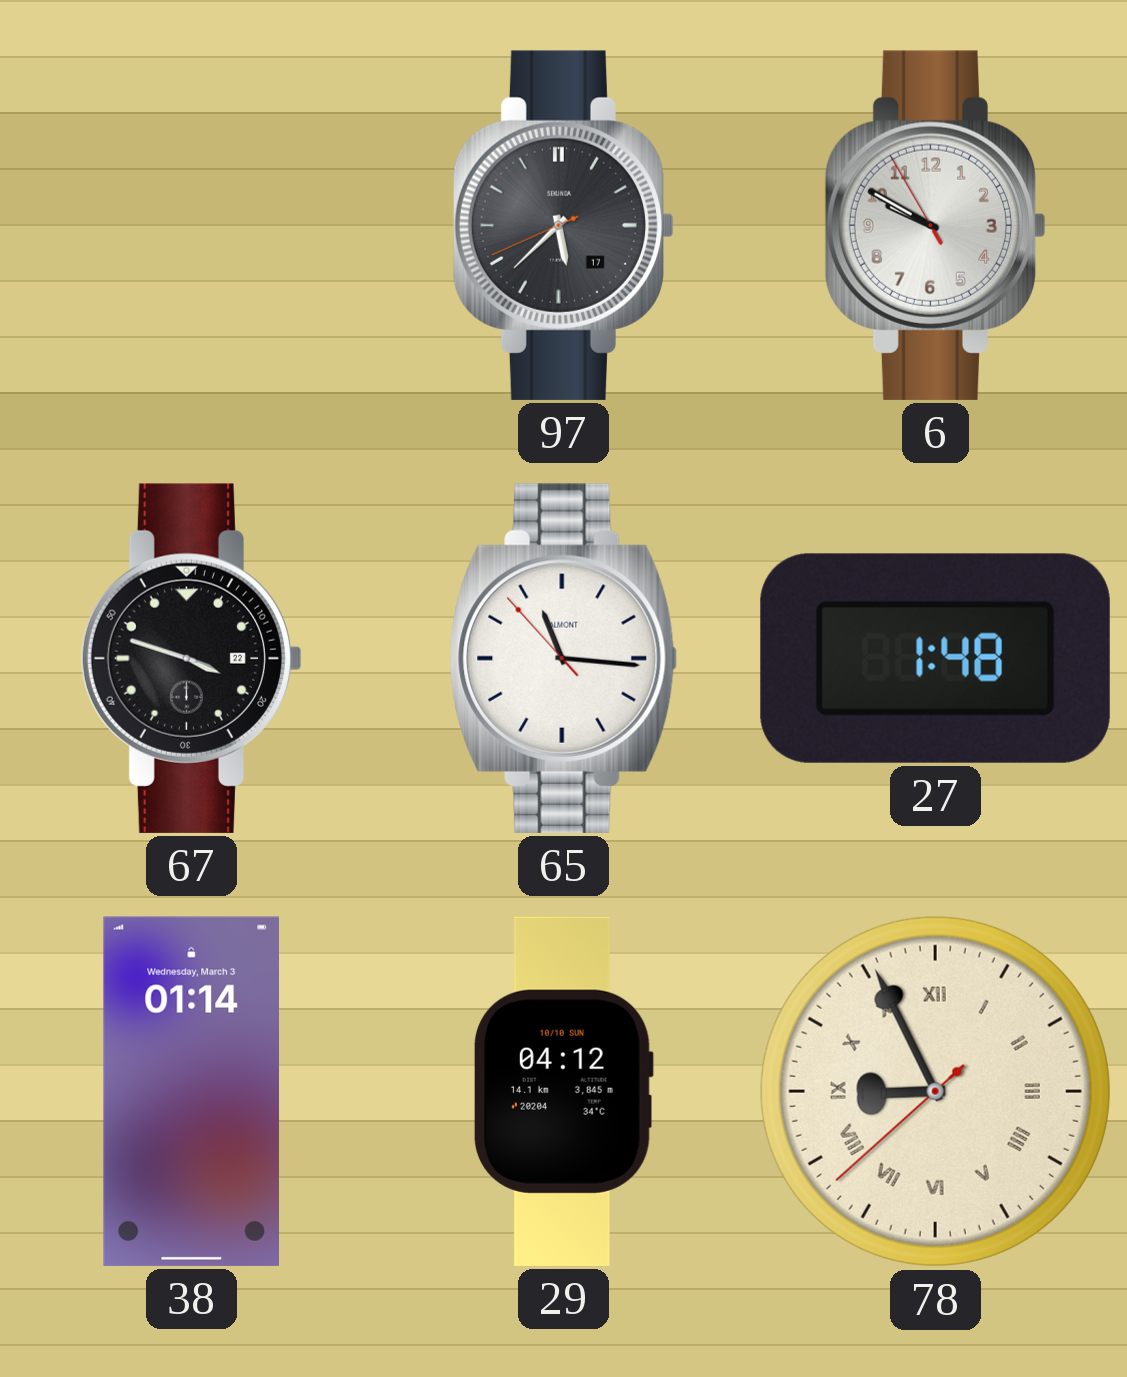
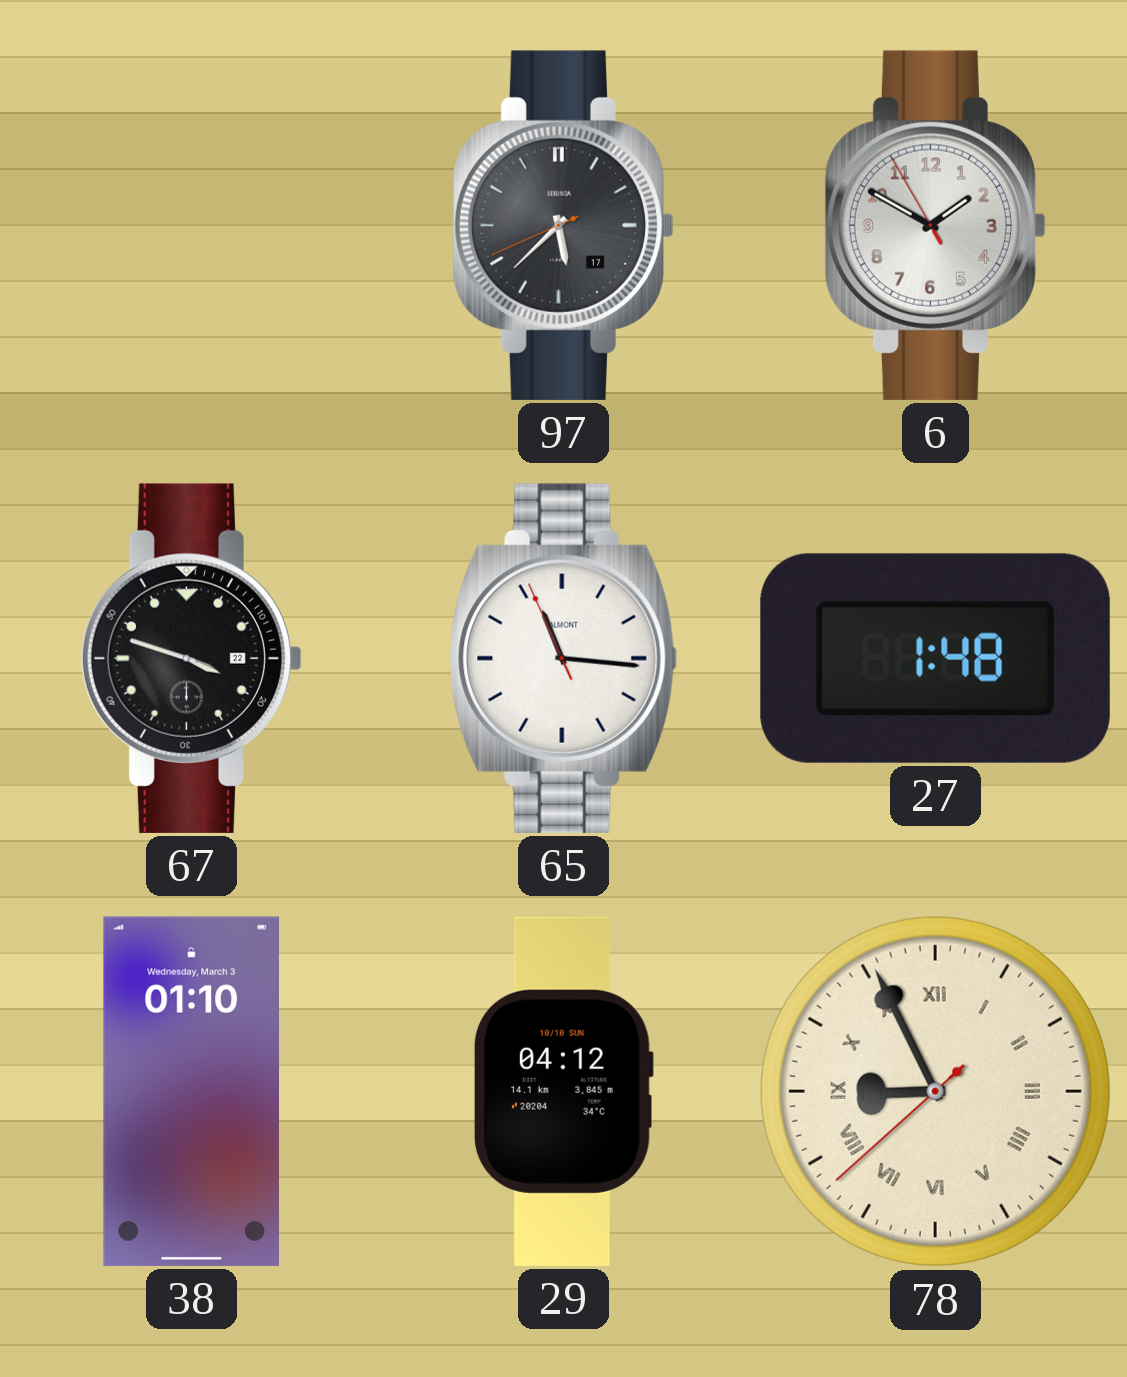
6: 9:49 -> 1:49
65: 11:15:53 -> 11:15:56
38: 01:14 -> 01:10
